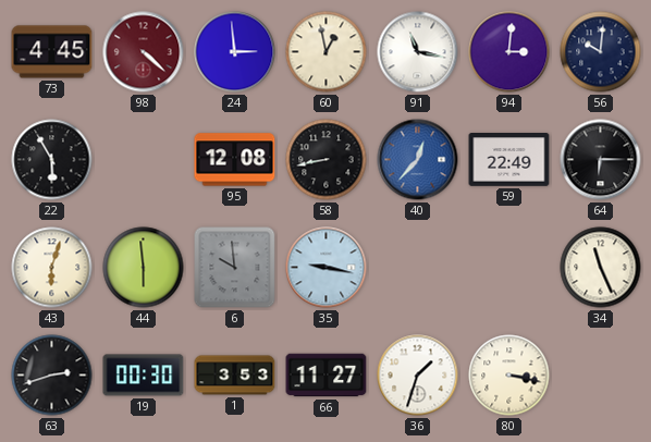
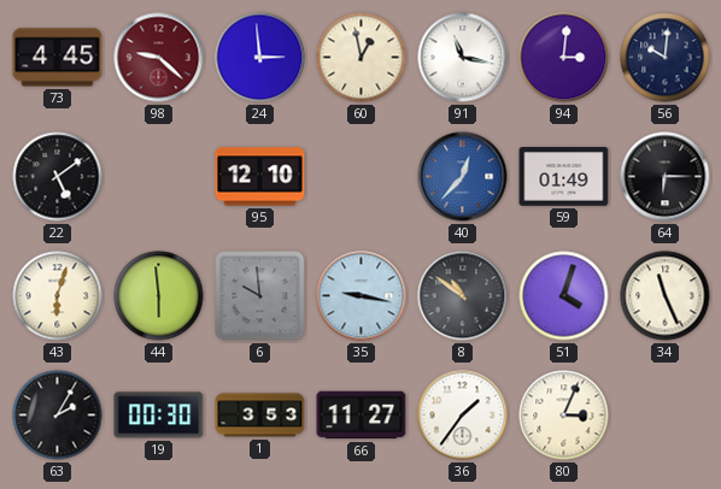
98: 4:22 -> 9:22
22: 5:55 -> 5:09
95: 12:08 -> 12:10
58: 8:43 -> none
59: 22:49 -> 01:49
8: none -> 10:51
51: none -> 4:03
63: 2:42 -> 2:05
36: 1:33 -> 1:36
80: 3:17 -> 3:04
